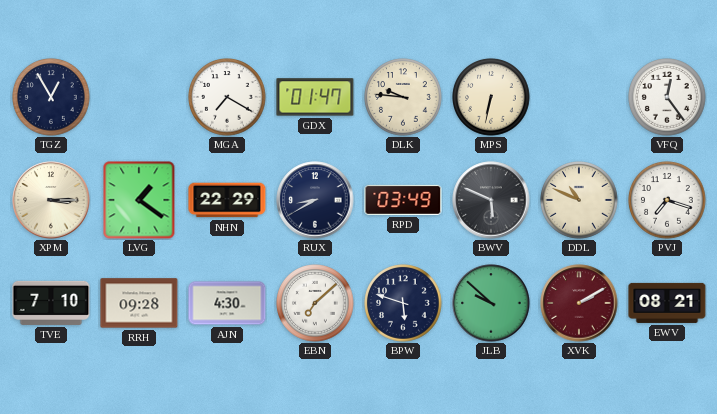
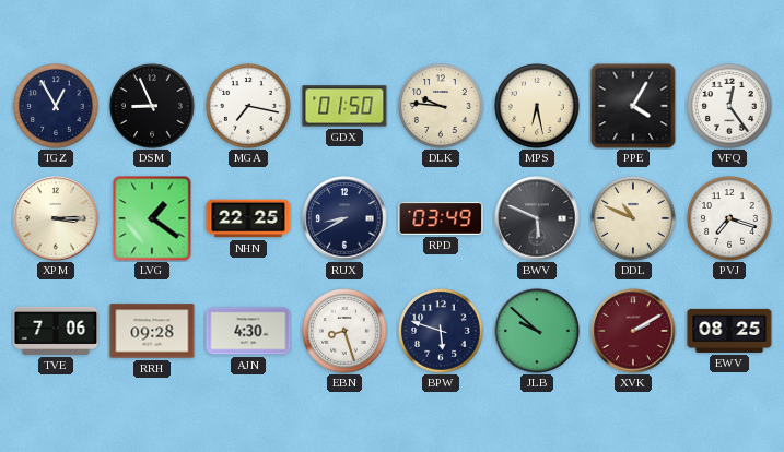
DSM: none -> 8:56
MGA: 7:20 -> 7:17
GDX: 01:47 -> 01:50
MPS: 6:32 -> 6:28
PPE: none -> 4:05
NHN: 22:29 -> 22:25
TVE: 7:10 -> 7:06
EBN: 7:08 -> 8:27
EWV: 08:21 -> 08:25
